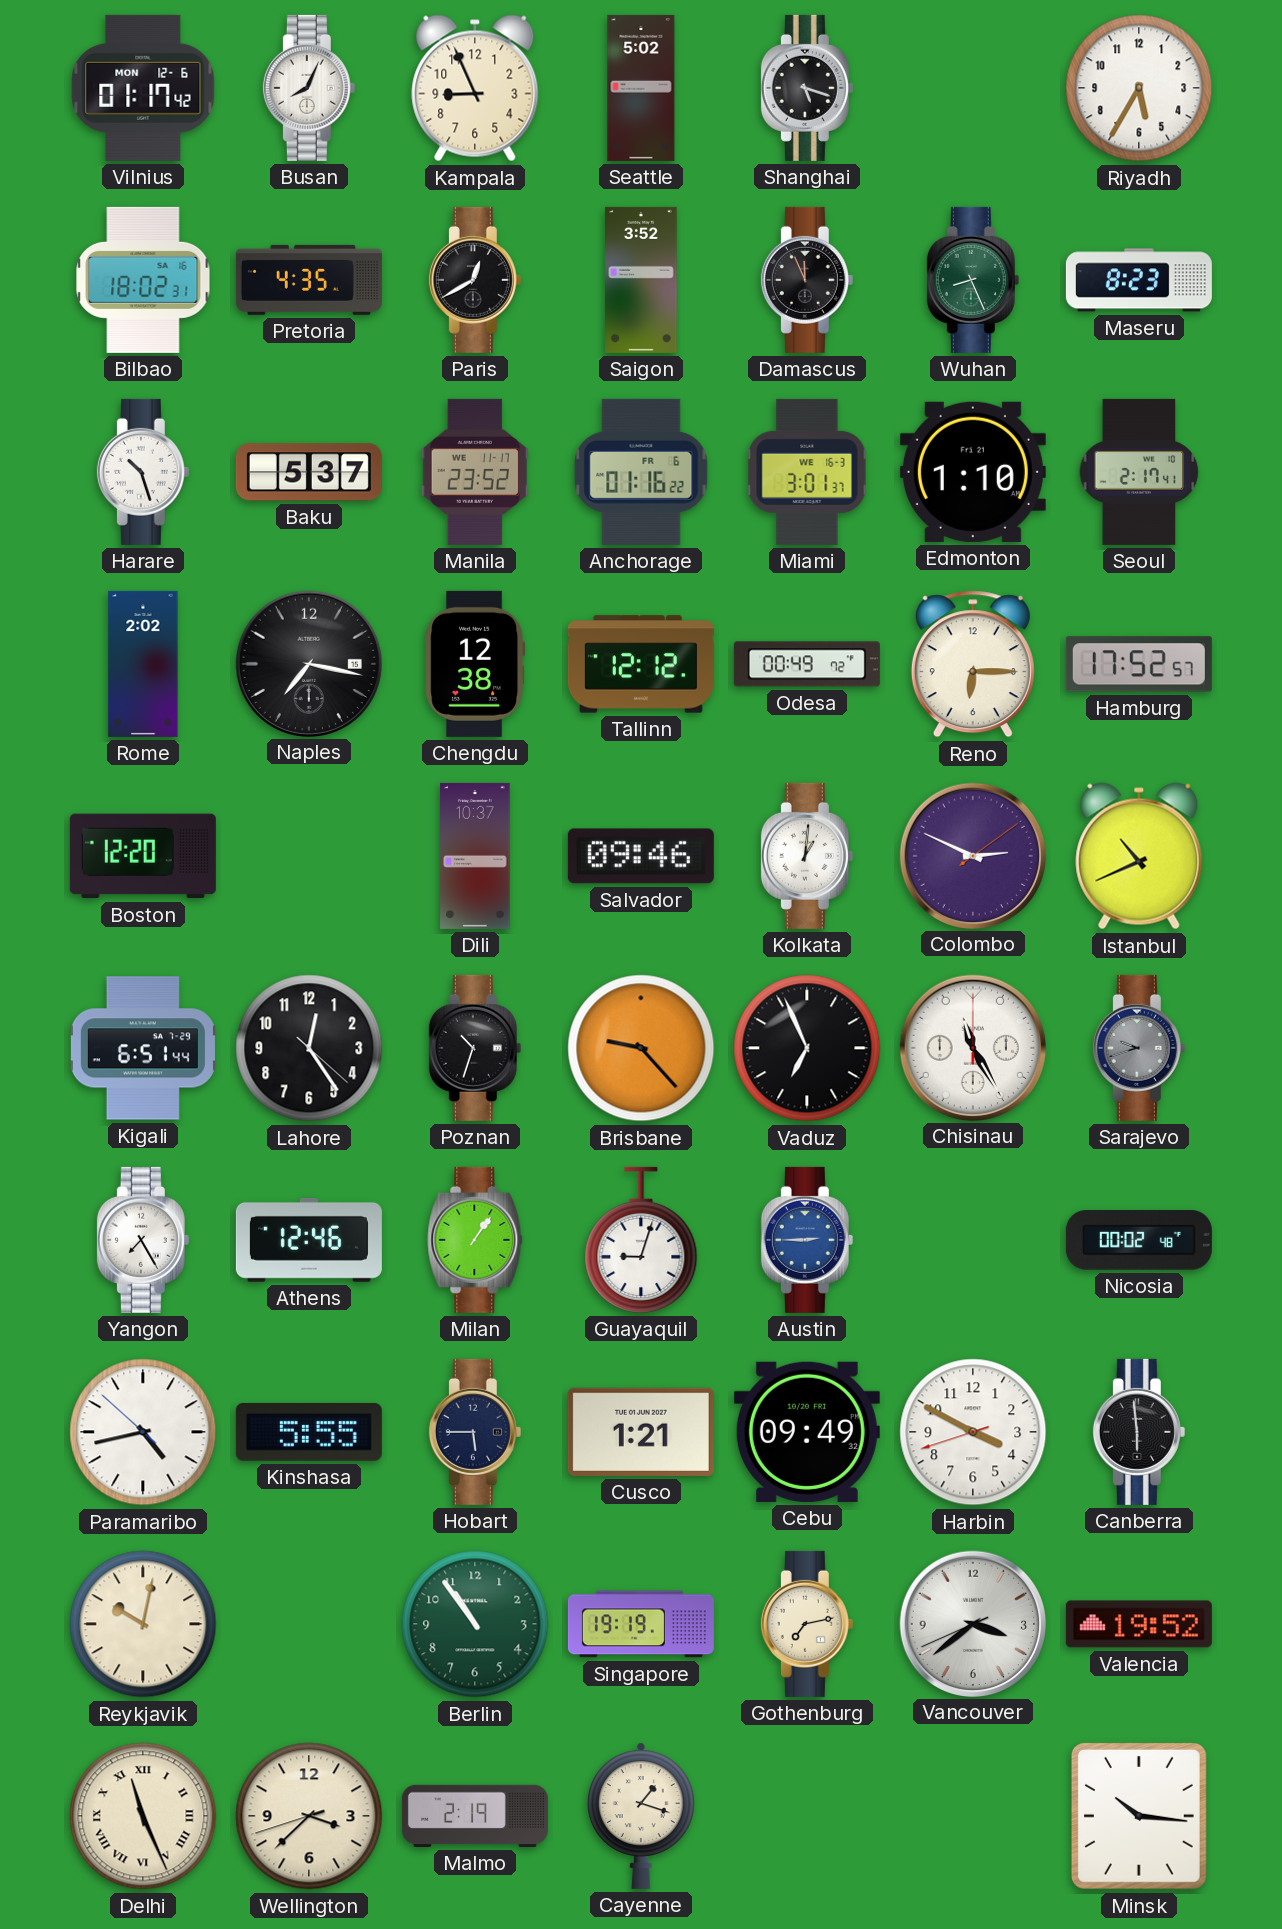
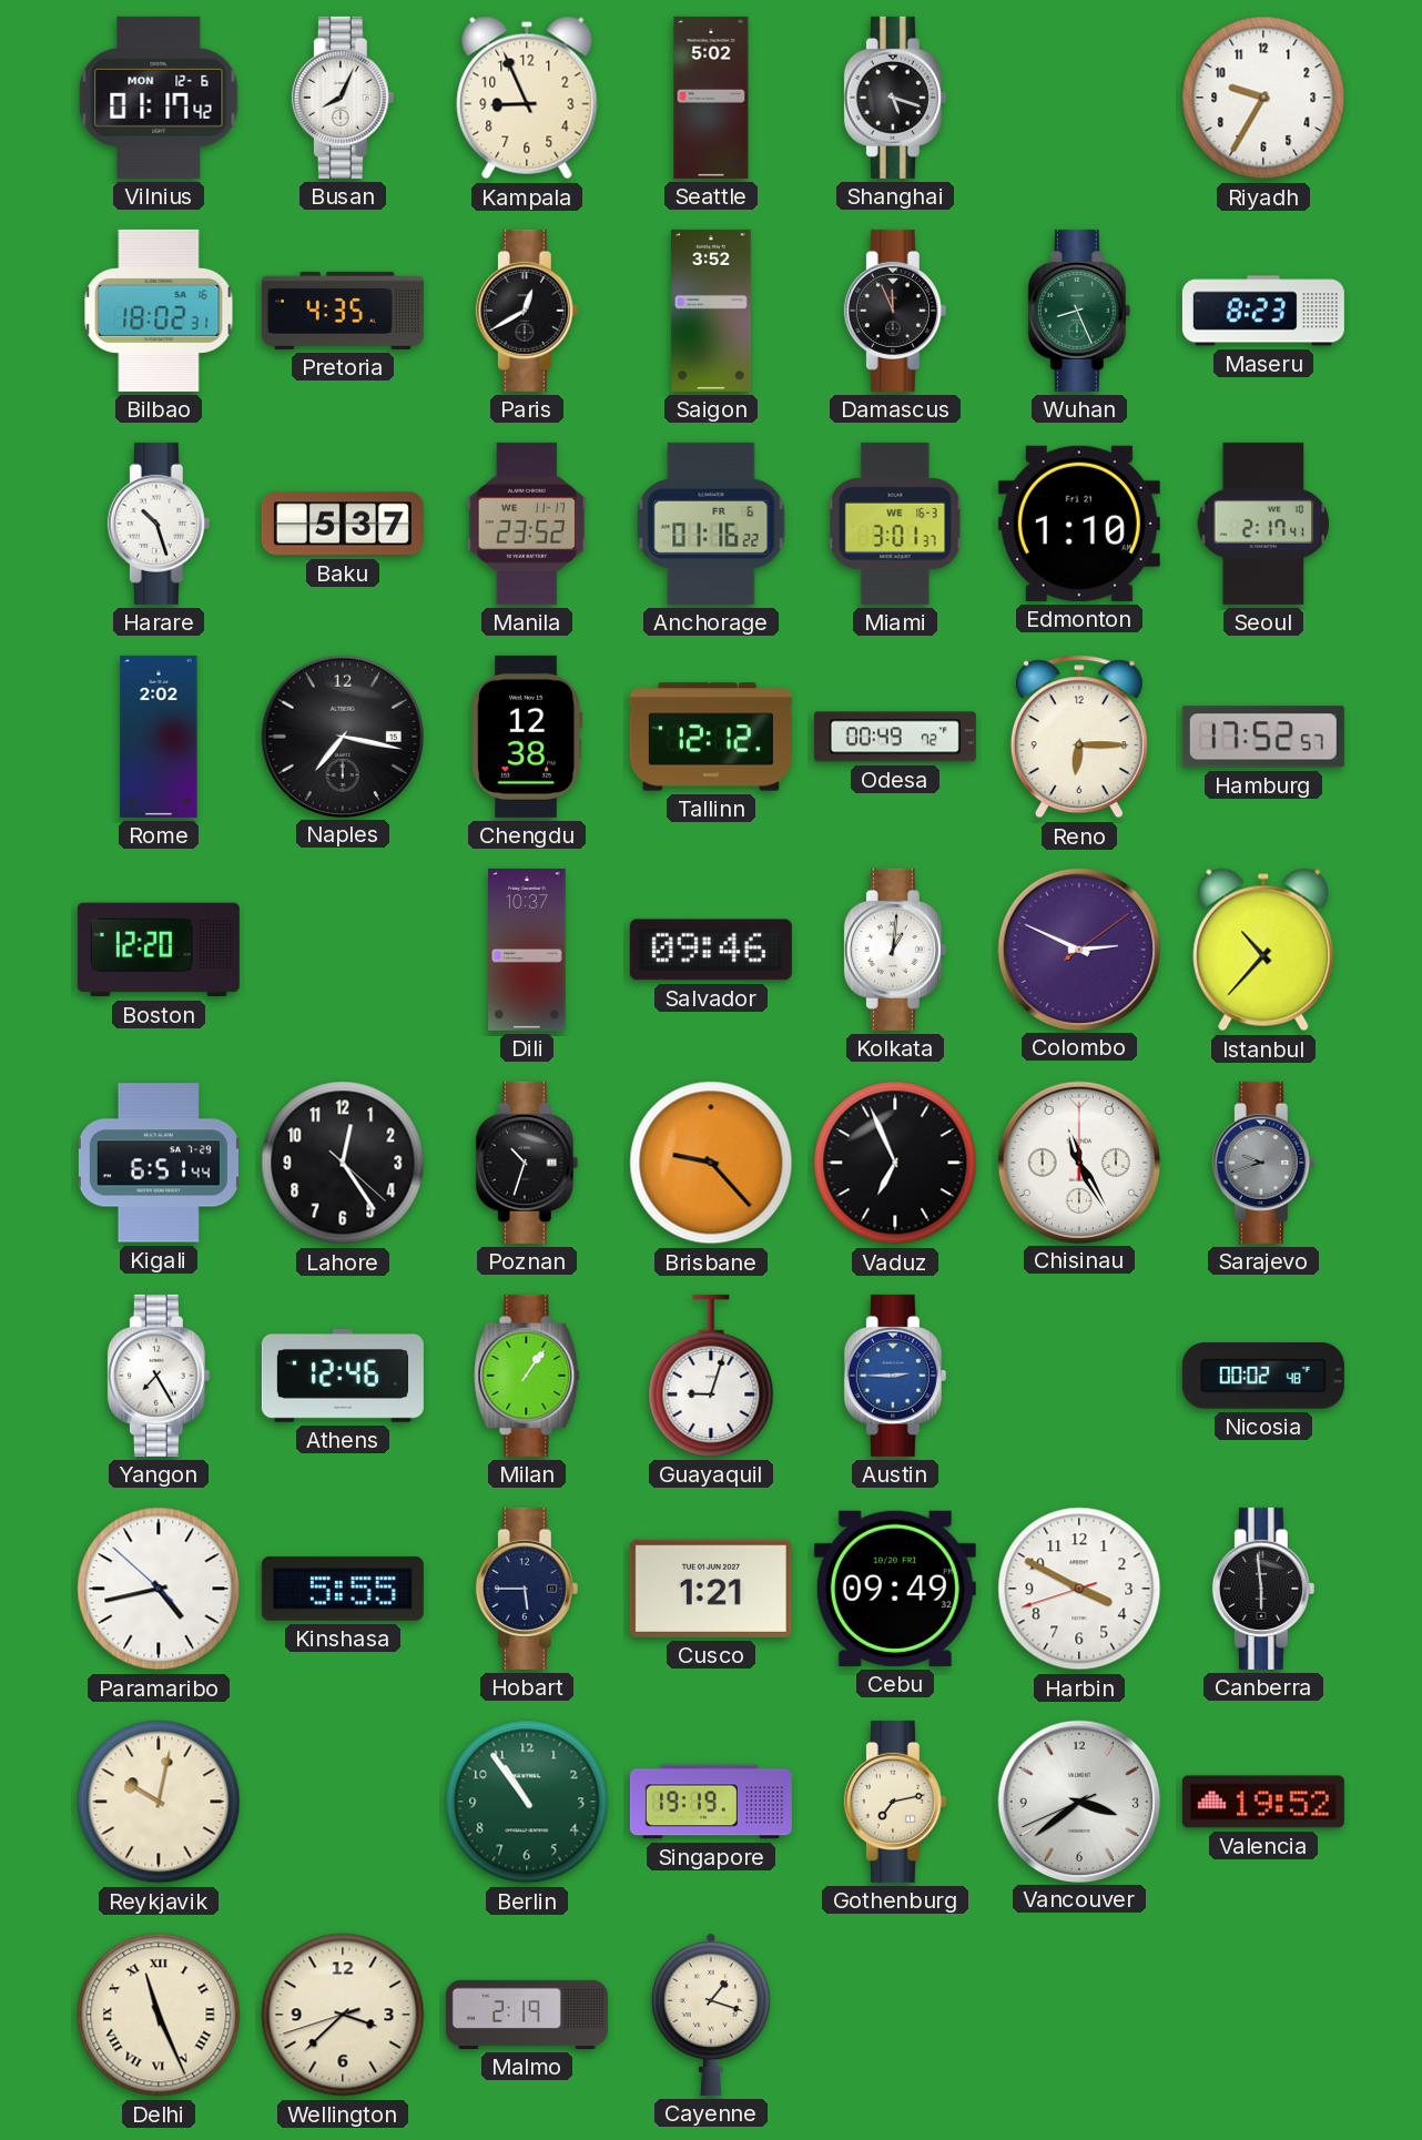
Riyadh: 5:35 -> 9:35
Istanbul: 10:41 -> 10:37
Minsk: 10:16 -> none
